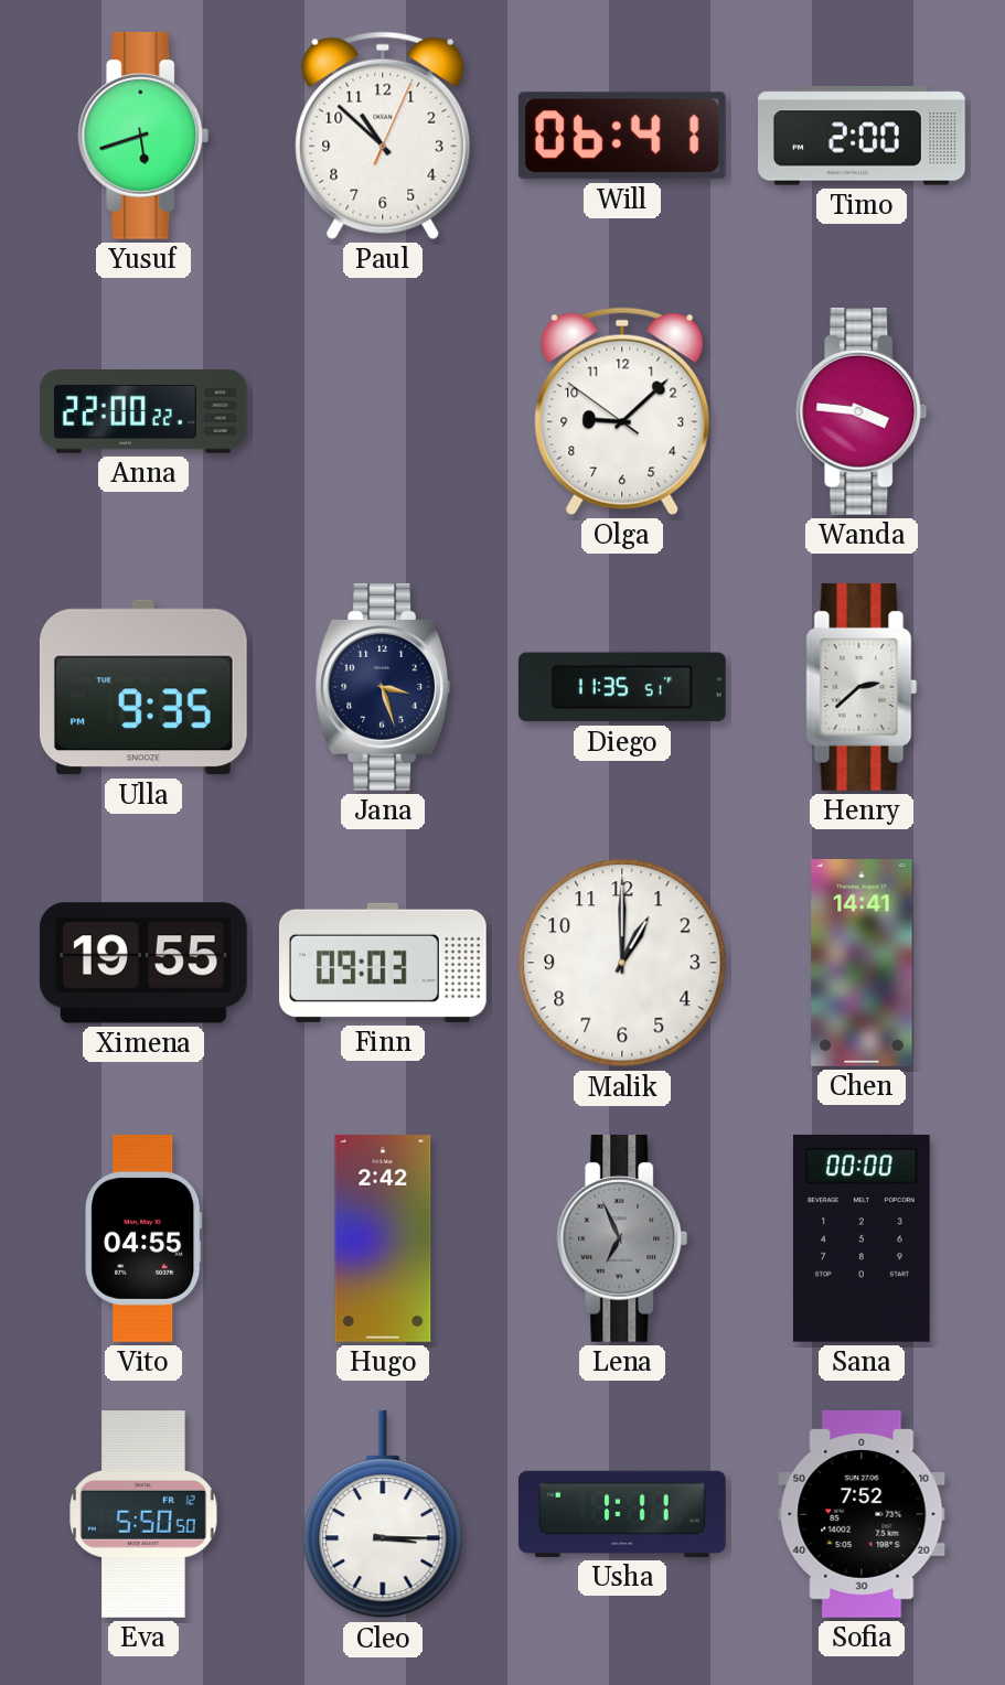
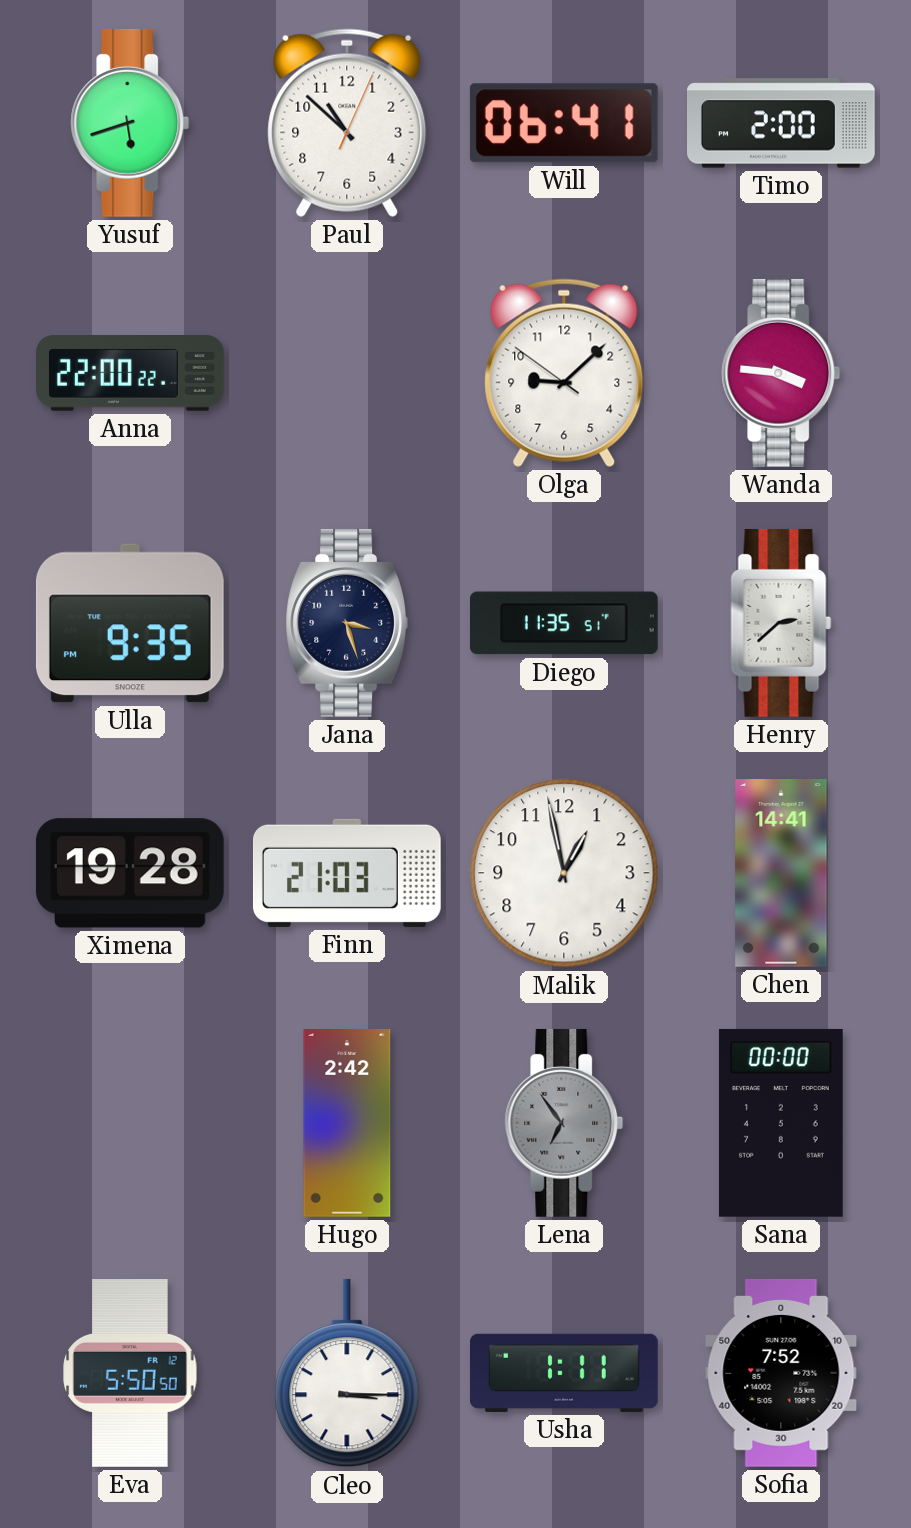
Ximena: 19:55 -> 19:28
Finn: 09:03 -> 21:03
Malik: 1:00 -> 12:58
Vito: 04:55 -> none
Lena: 6:56 -> 6:54
